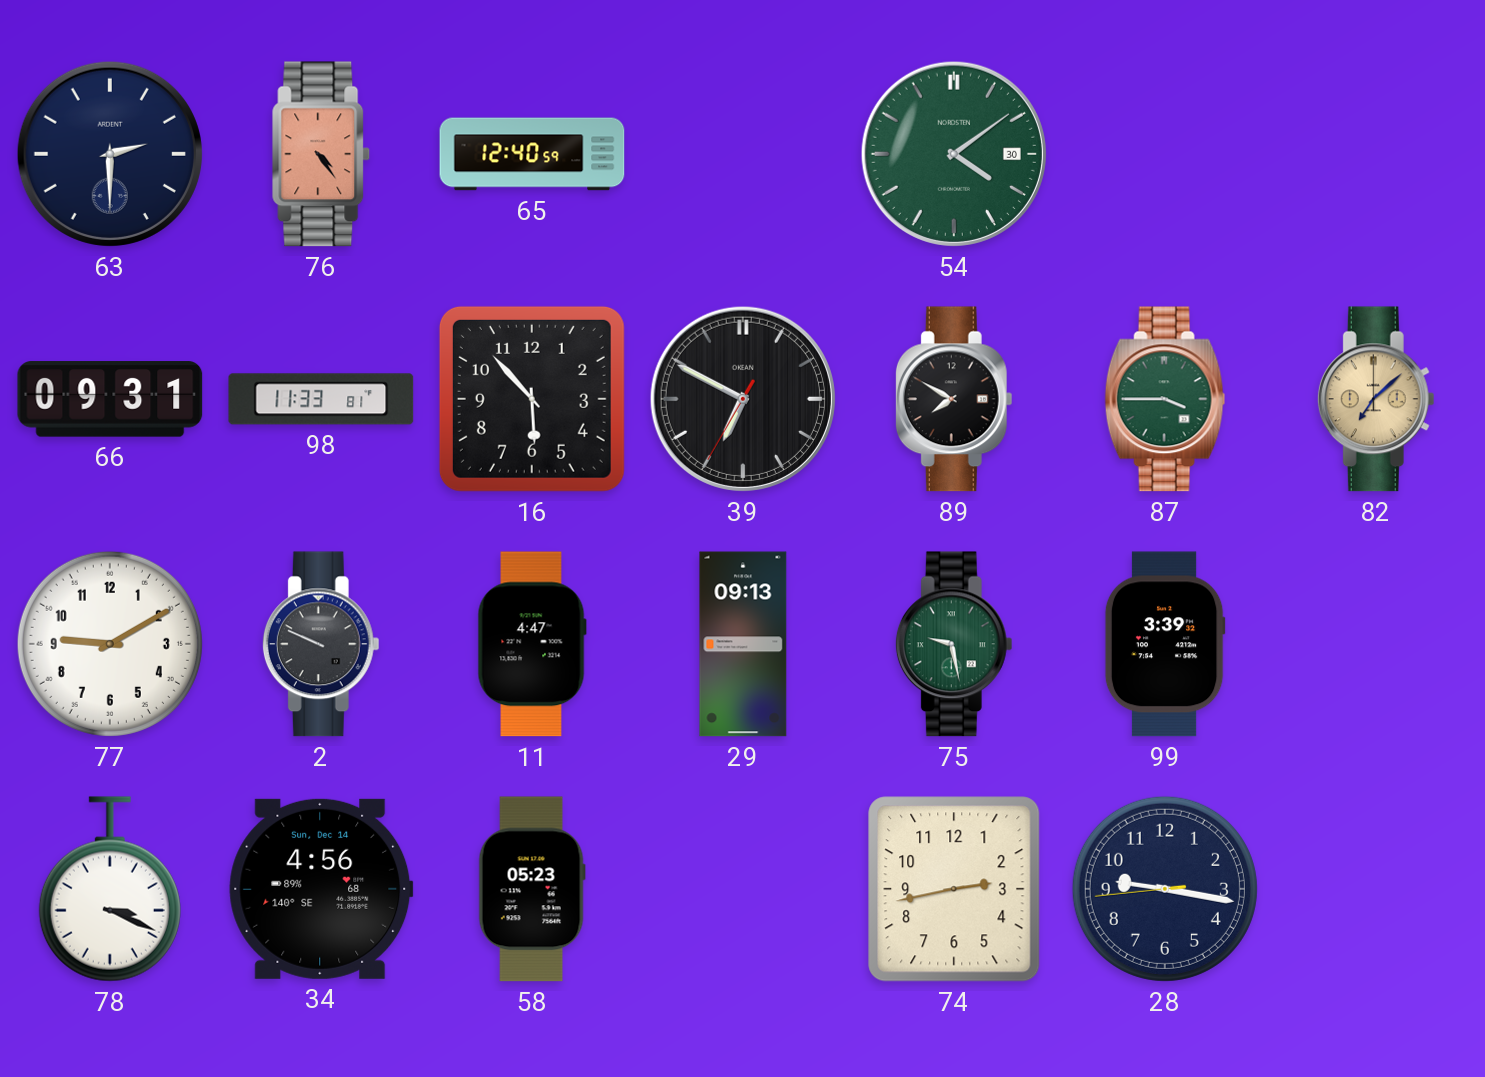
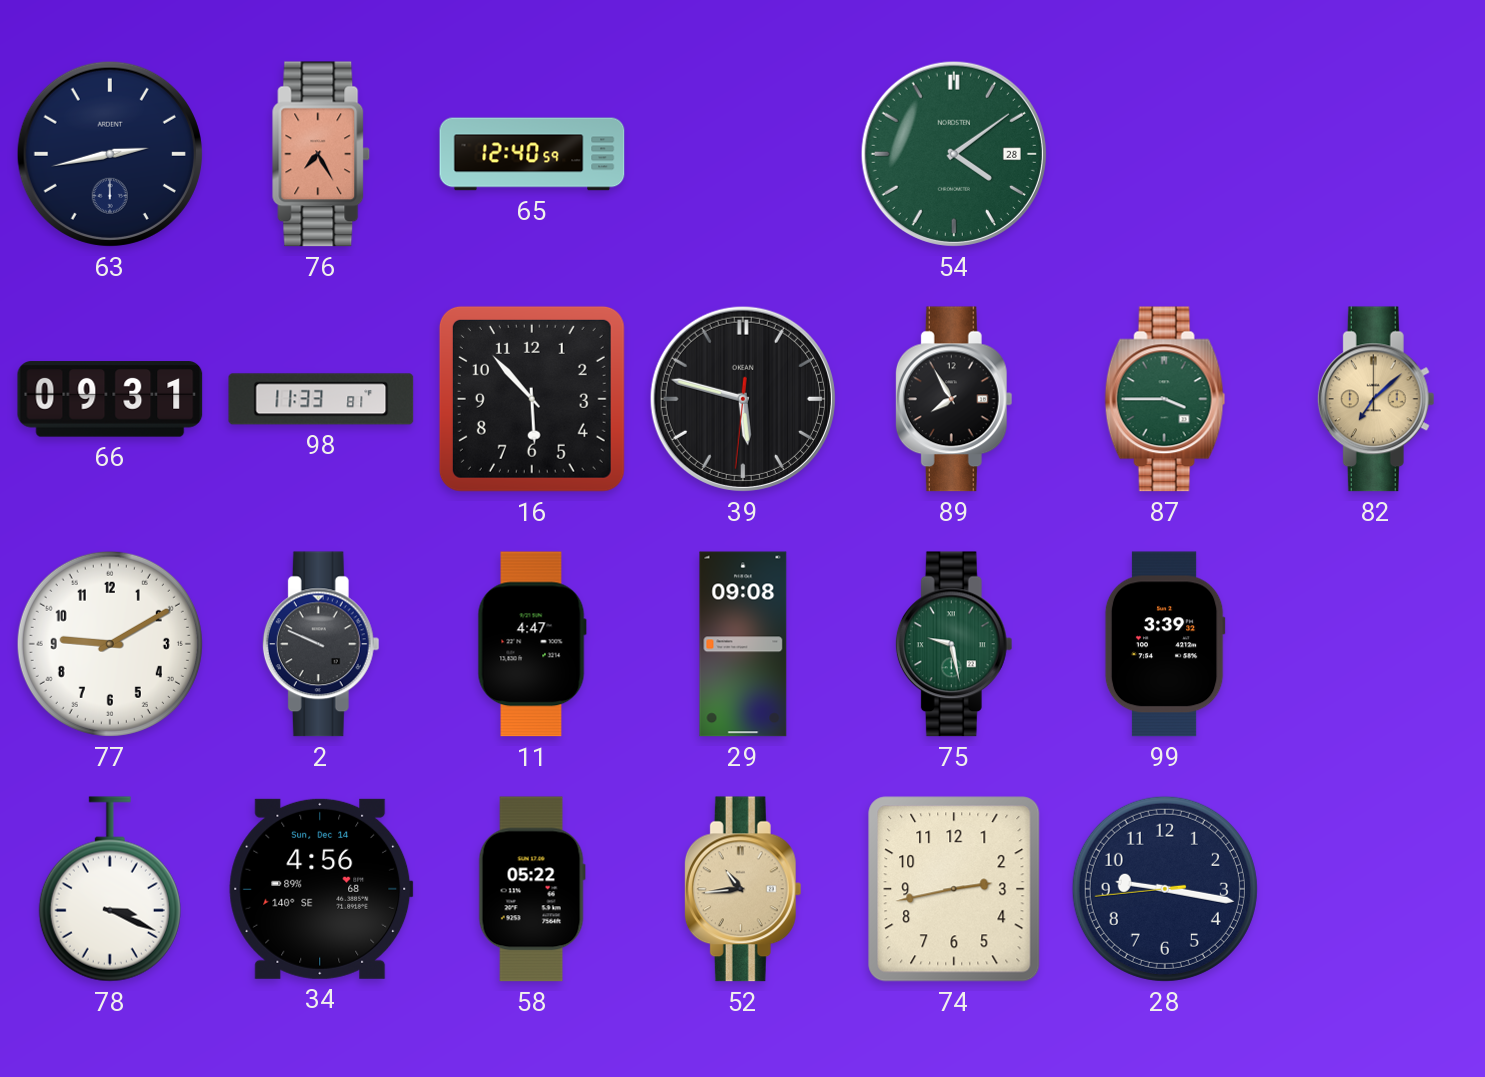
63: 2:30 -> 2:43
76: 4:24 -> 7:25
54 date: 30 -> 28
39: 6:49 -> 5:47
89: 7:50 -> 7:55
29: 09:13 -> 09:08
58: 05:23 -> 05:22
52: none -> 10:44
